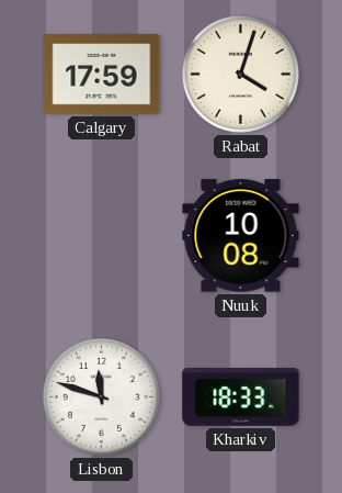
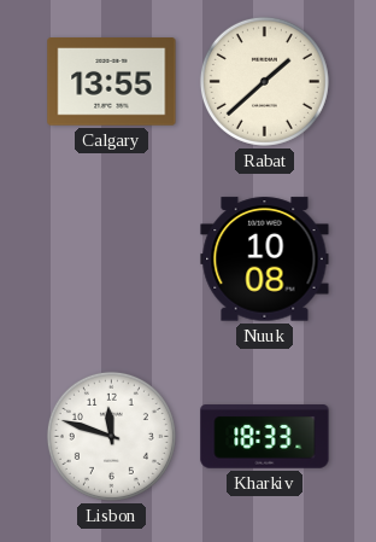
Calgary: 17:59 -> 13:55
Rabat: 4:03 -> 1:38
